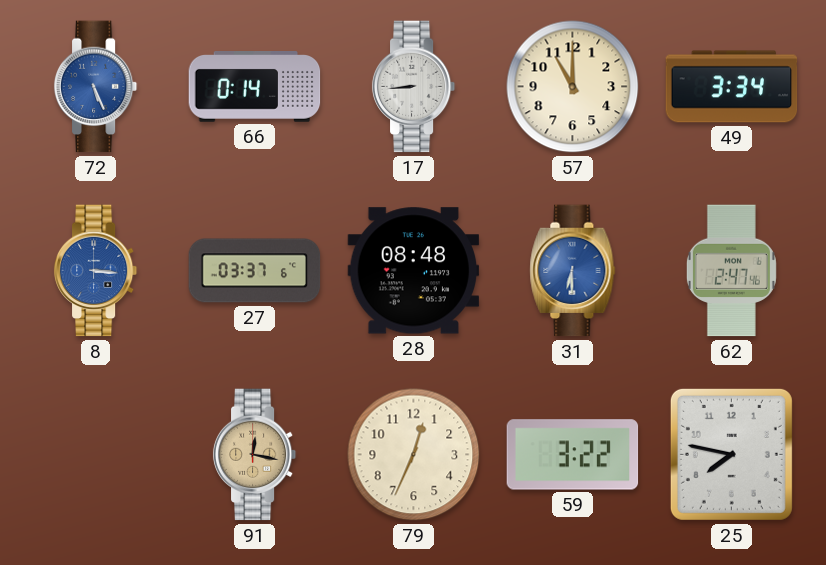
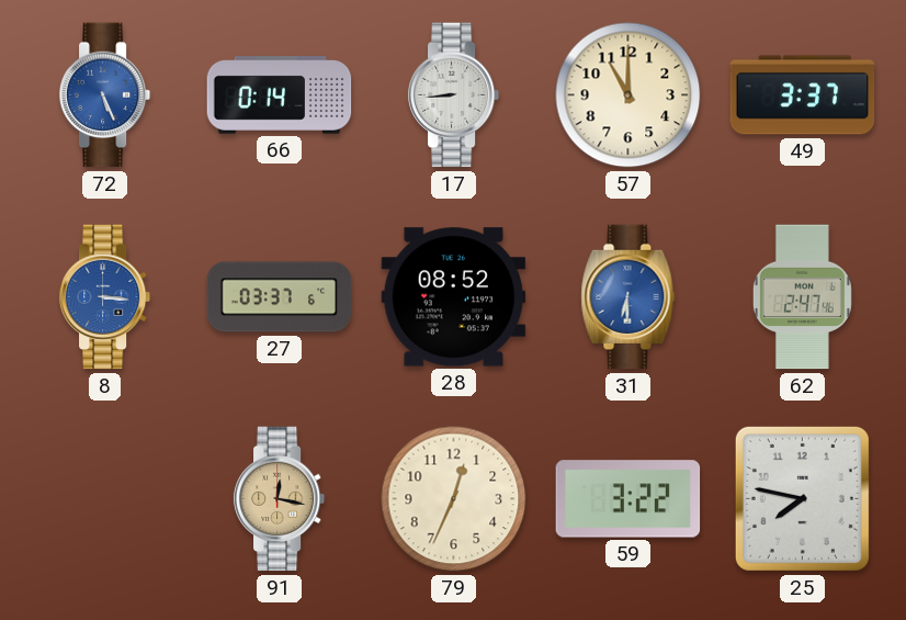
49: 3:34 -> 3:37
28: 08:48 -> 08:52
